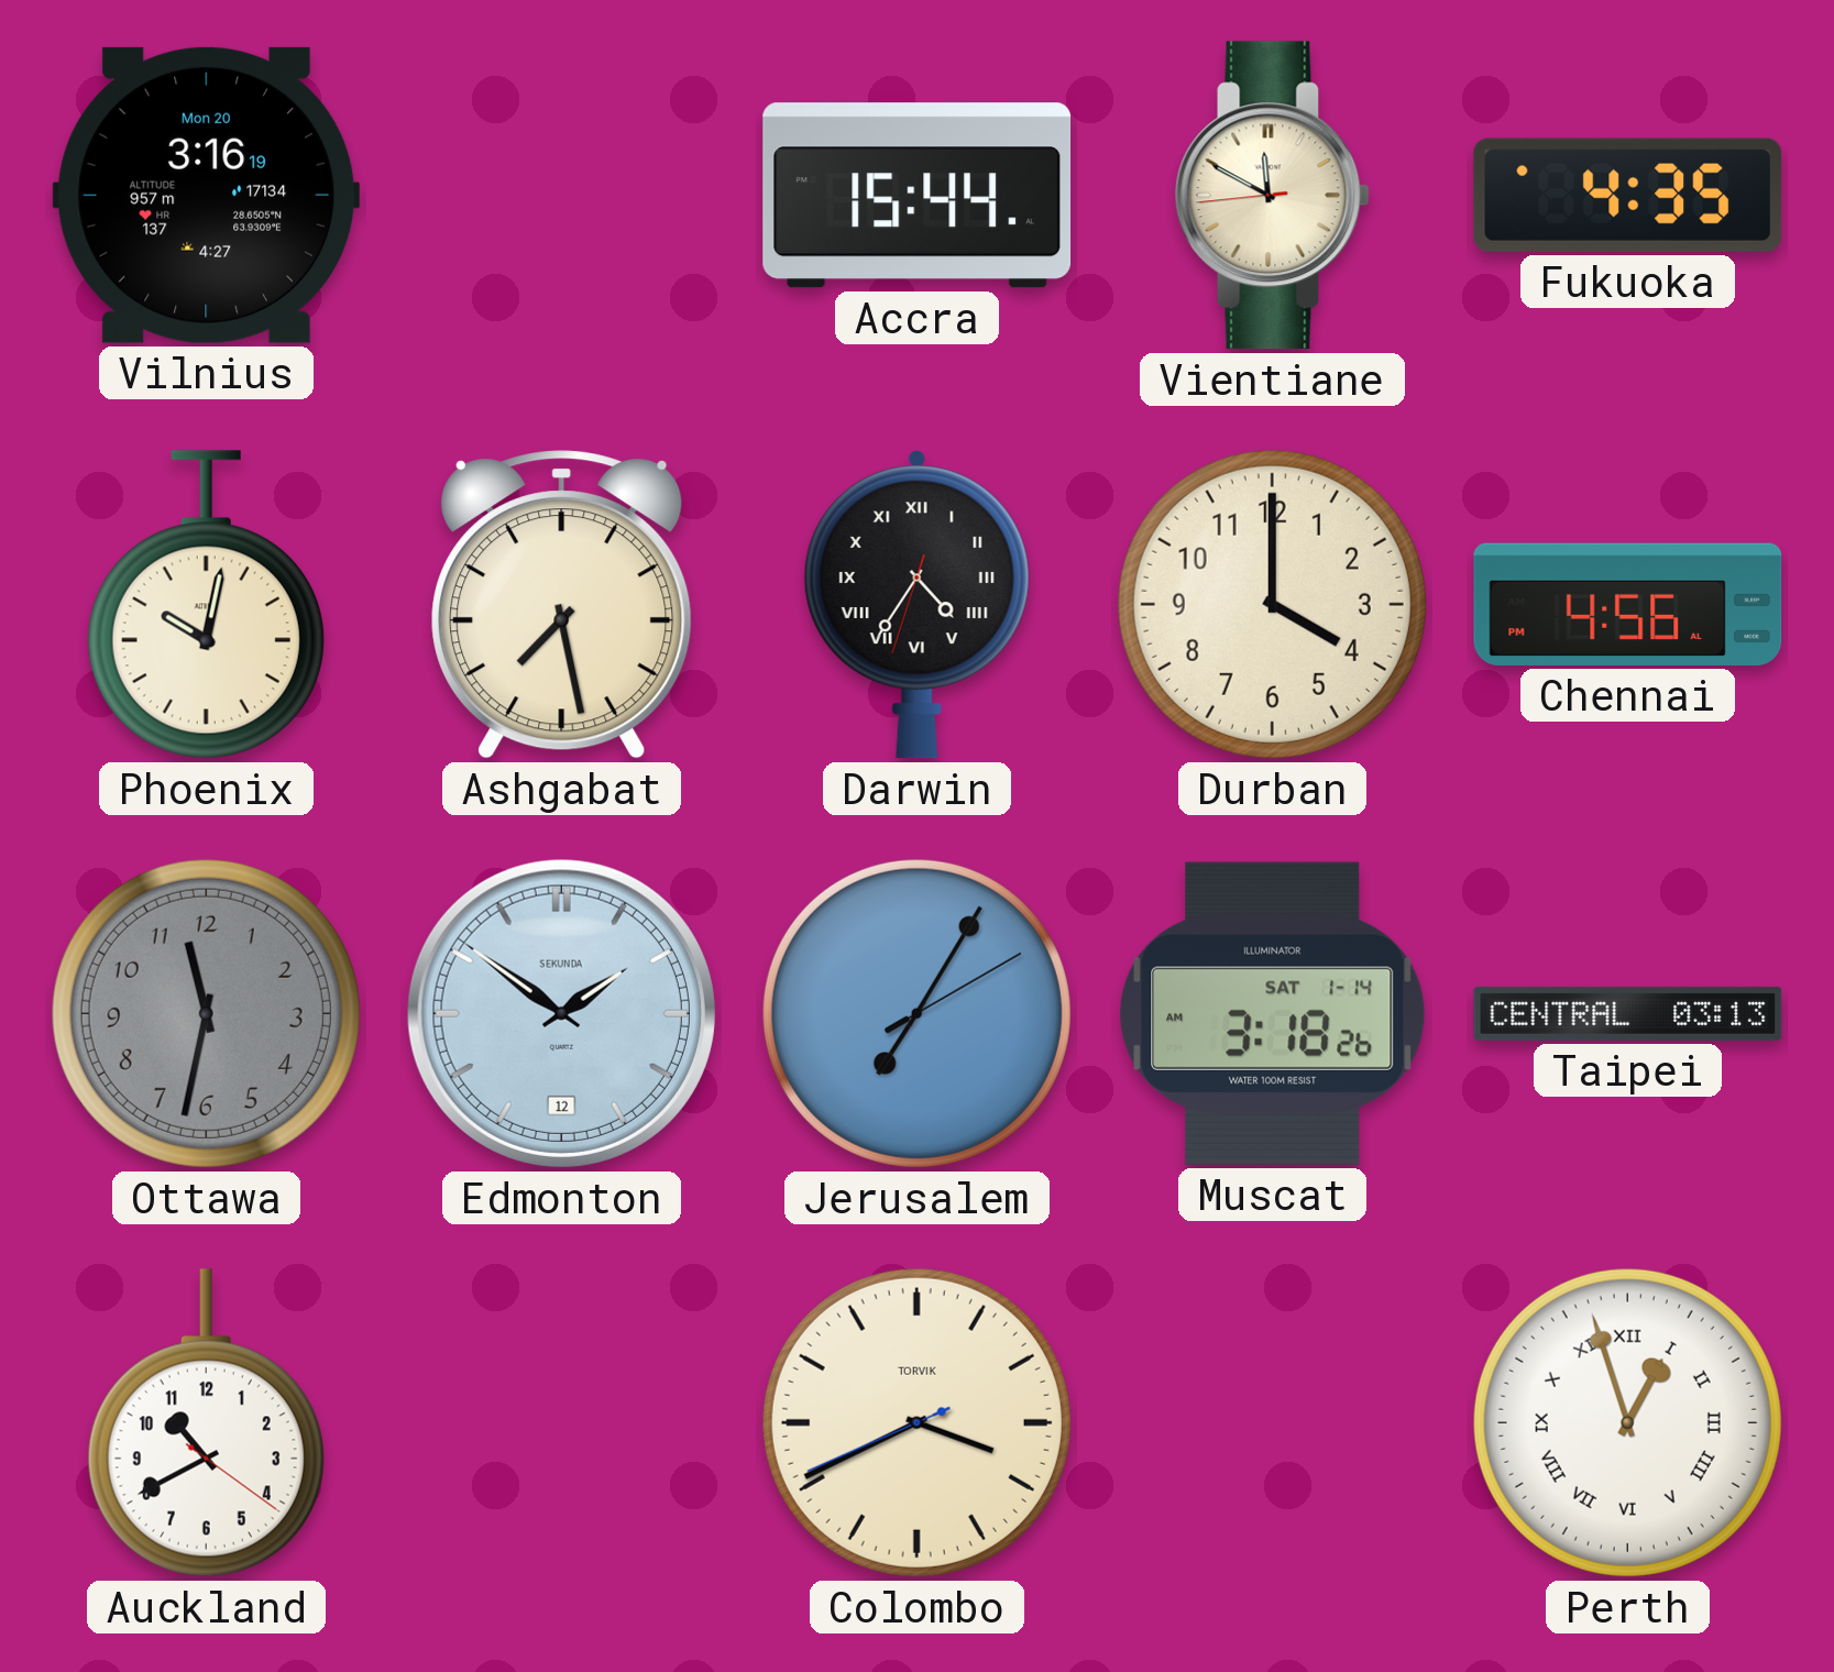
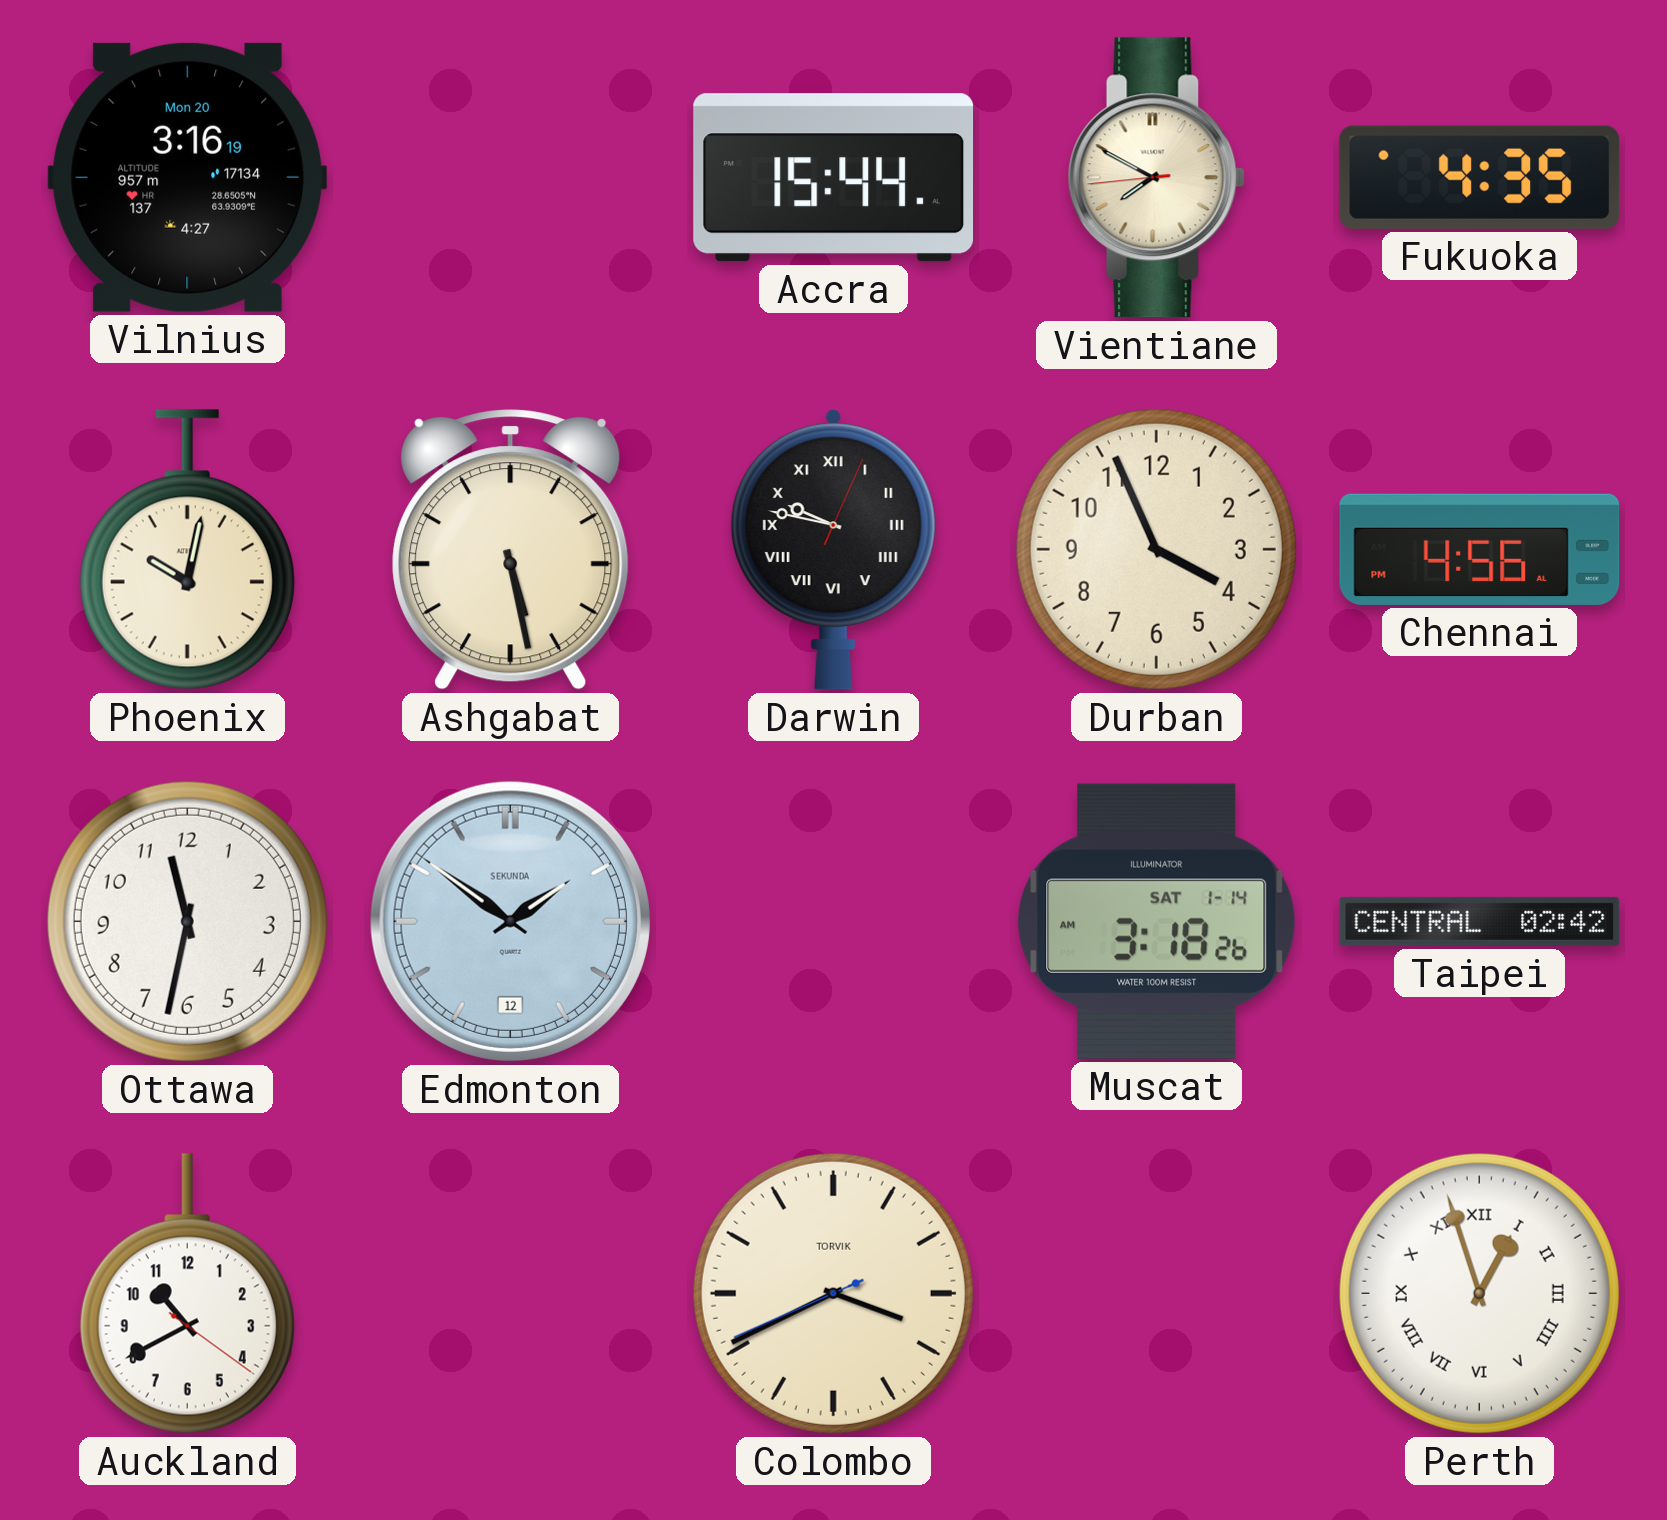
Vientiane: 11:49 -> 7:49
Ashgabat: 7:28 -> 5:28
Darwin: 4:35 -> 9:47
Durban: 4:00 -> 3:56
Ottawa dial: grey -> white
Jerusalem: 7:05 -> none
Taipei: 03:13 -> 02:42
